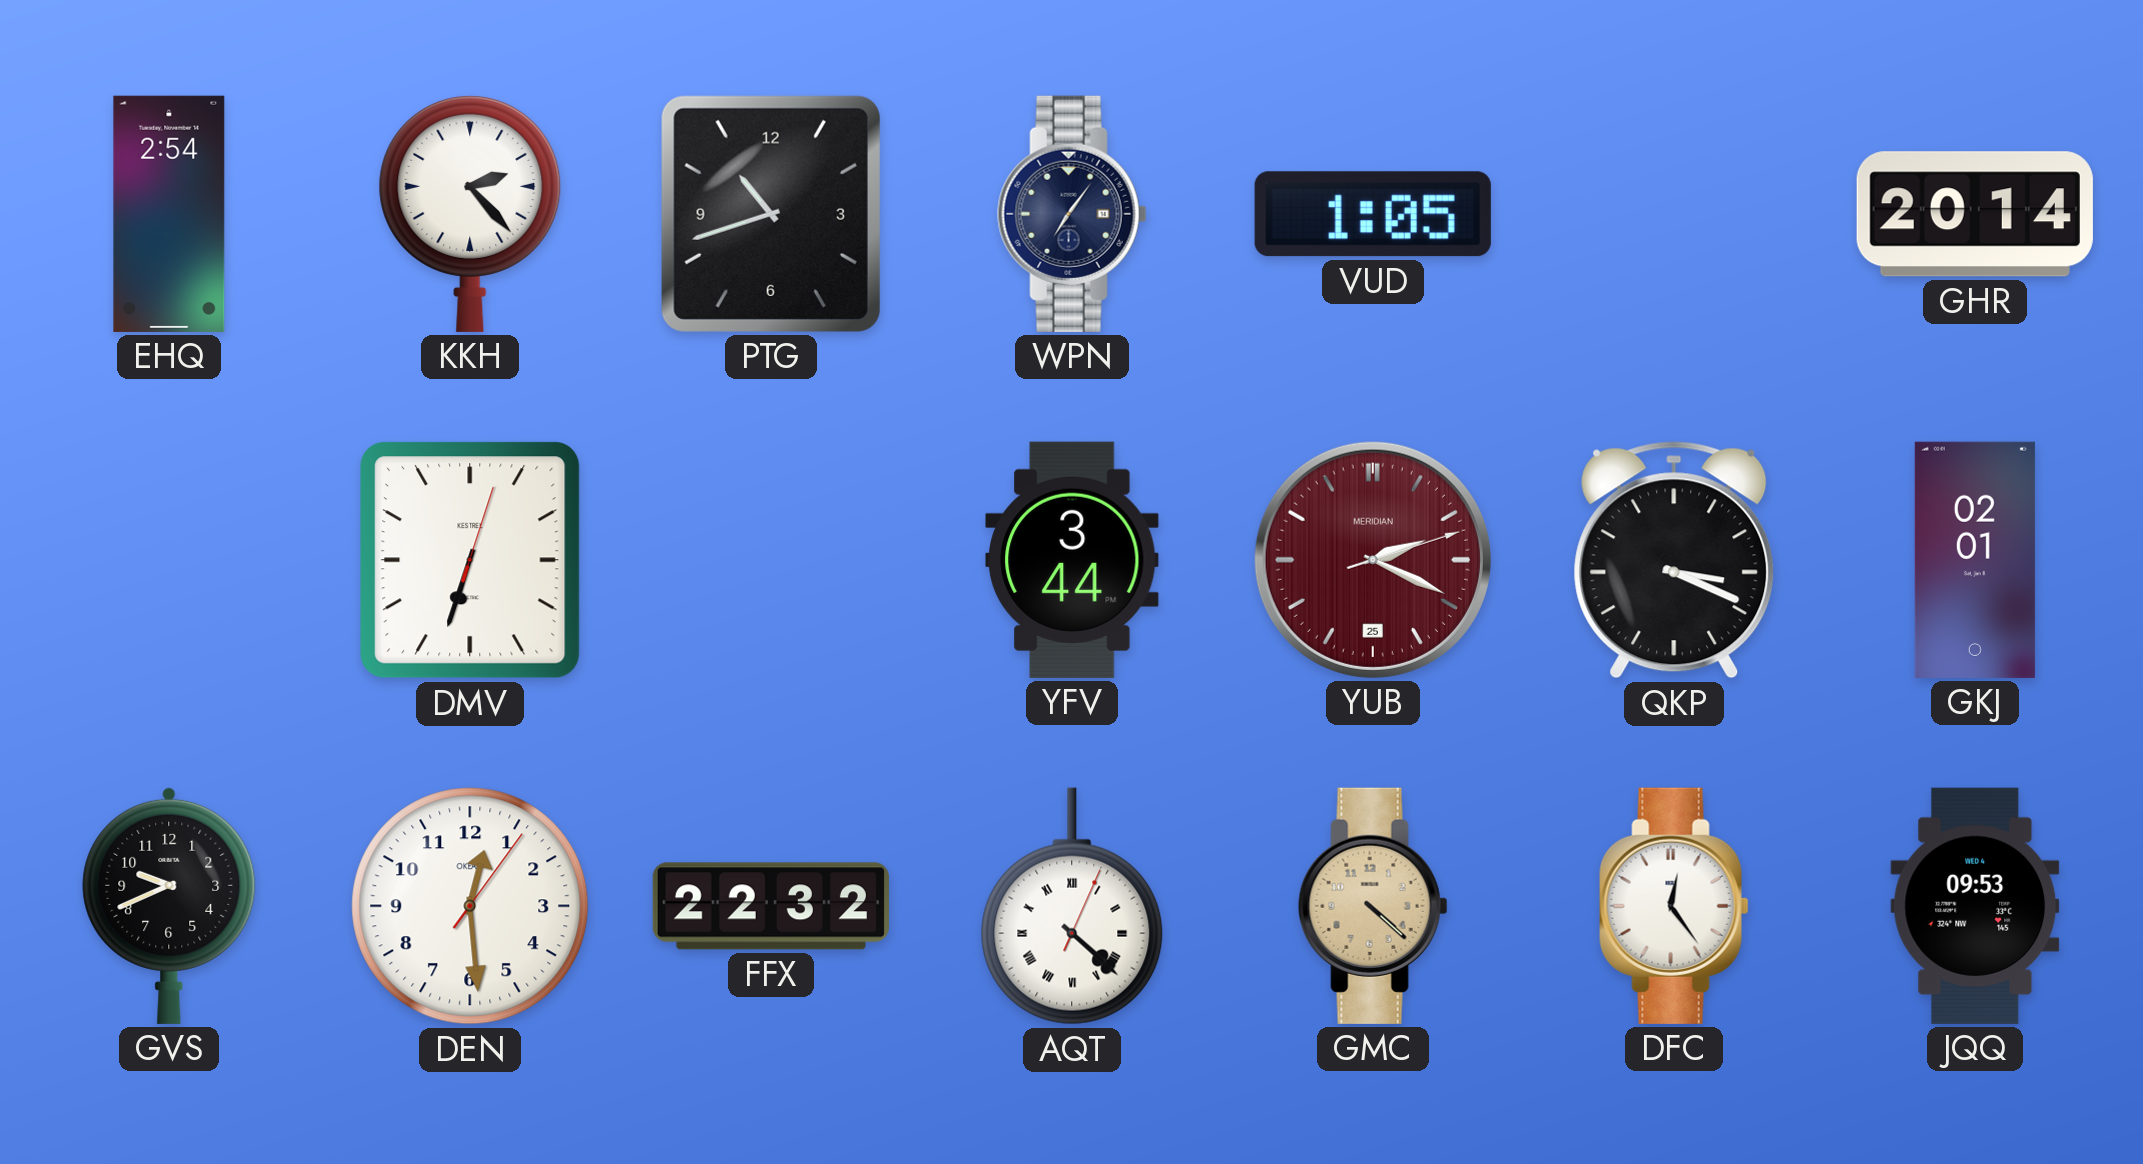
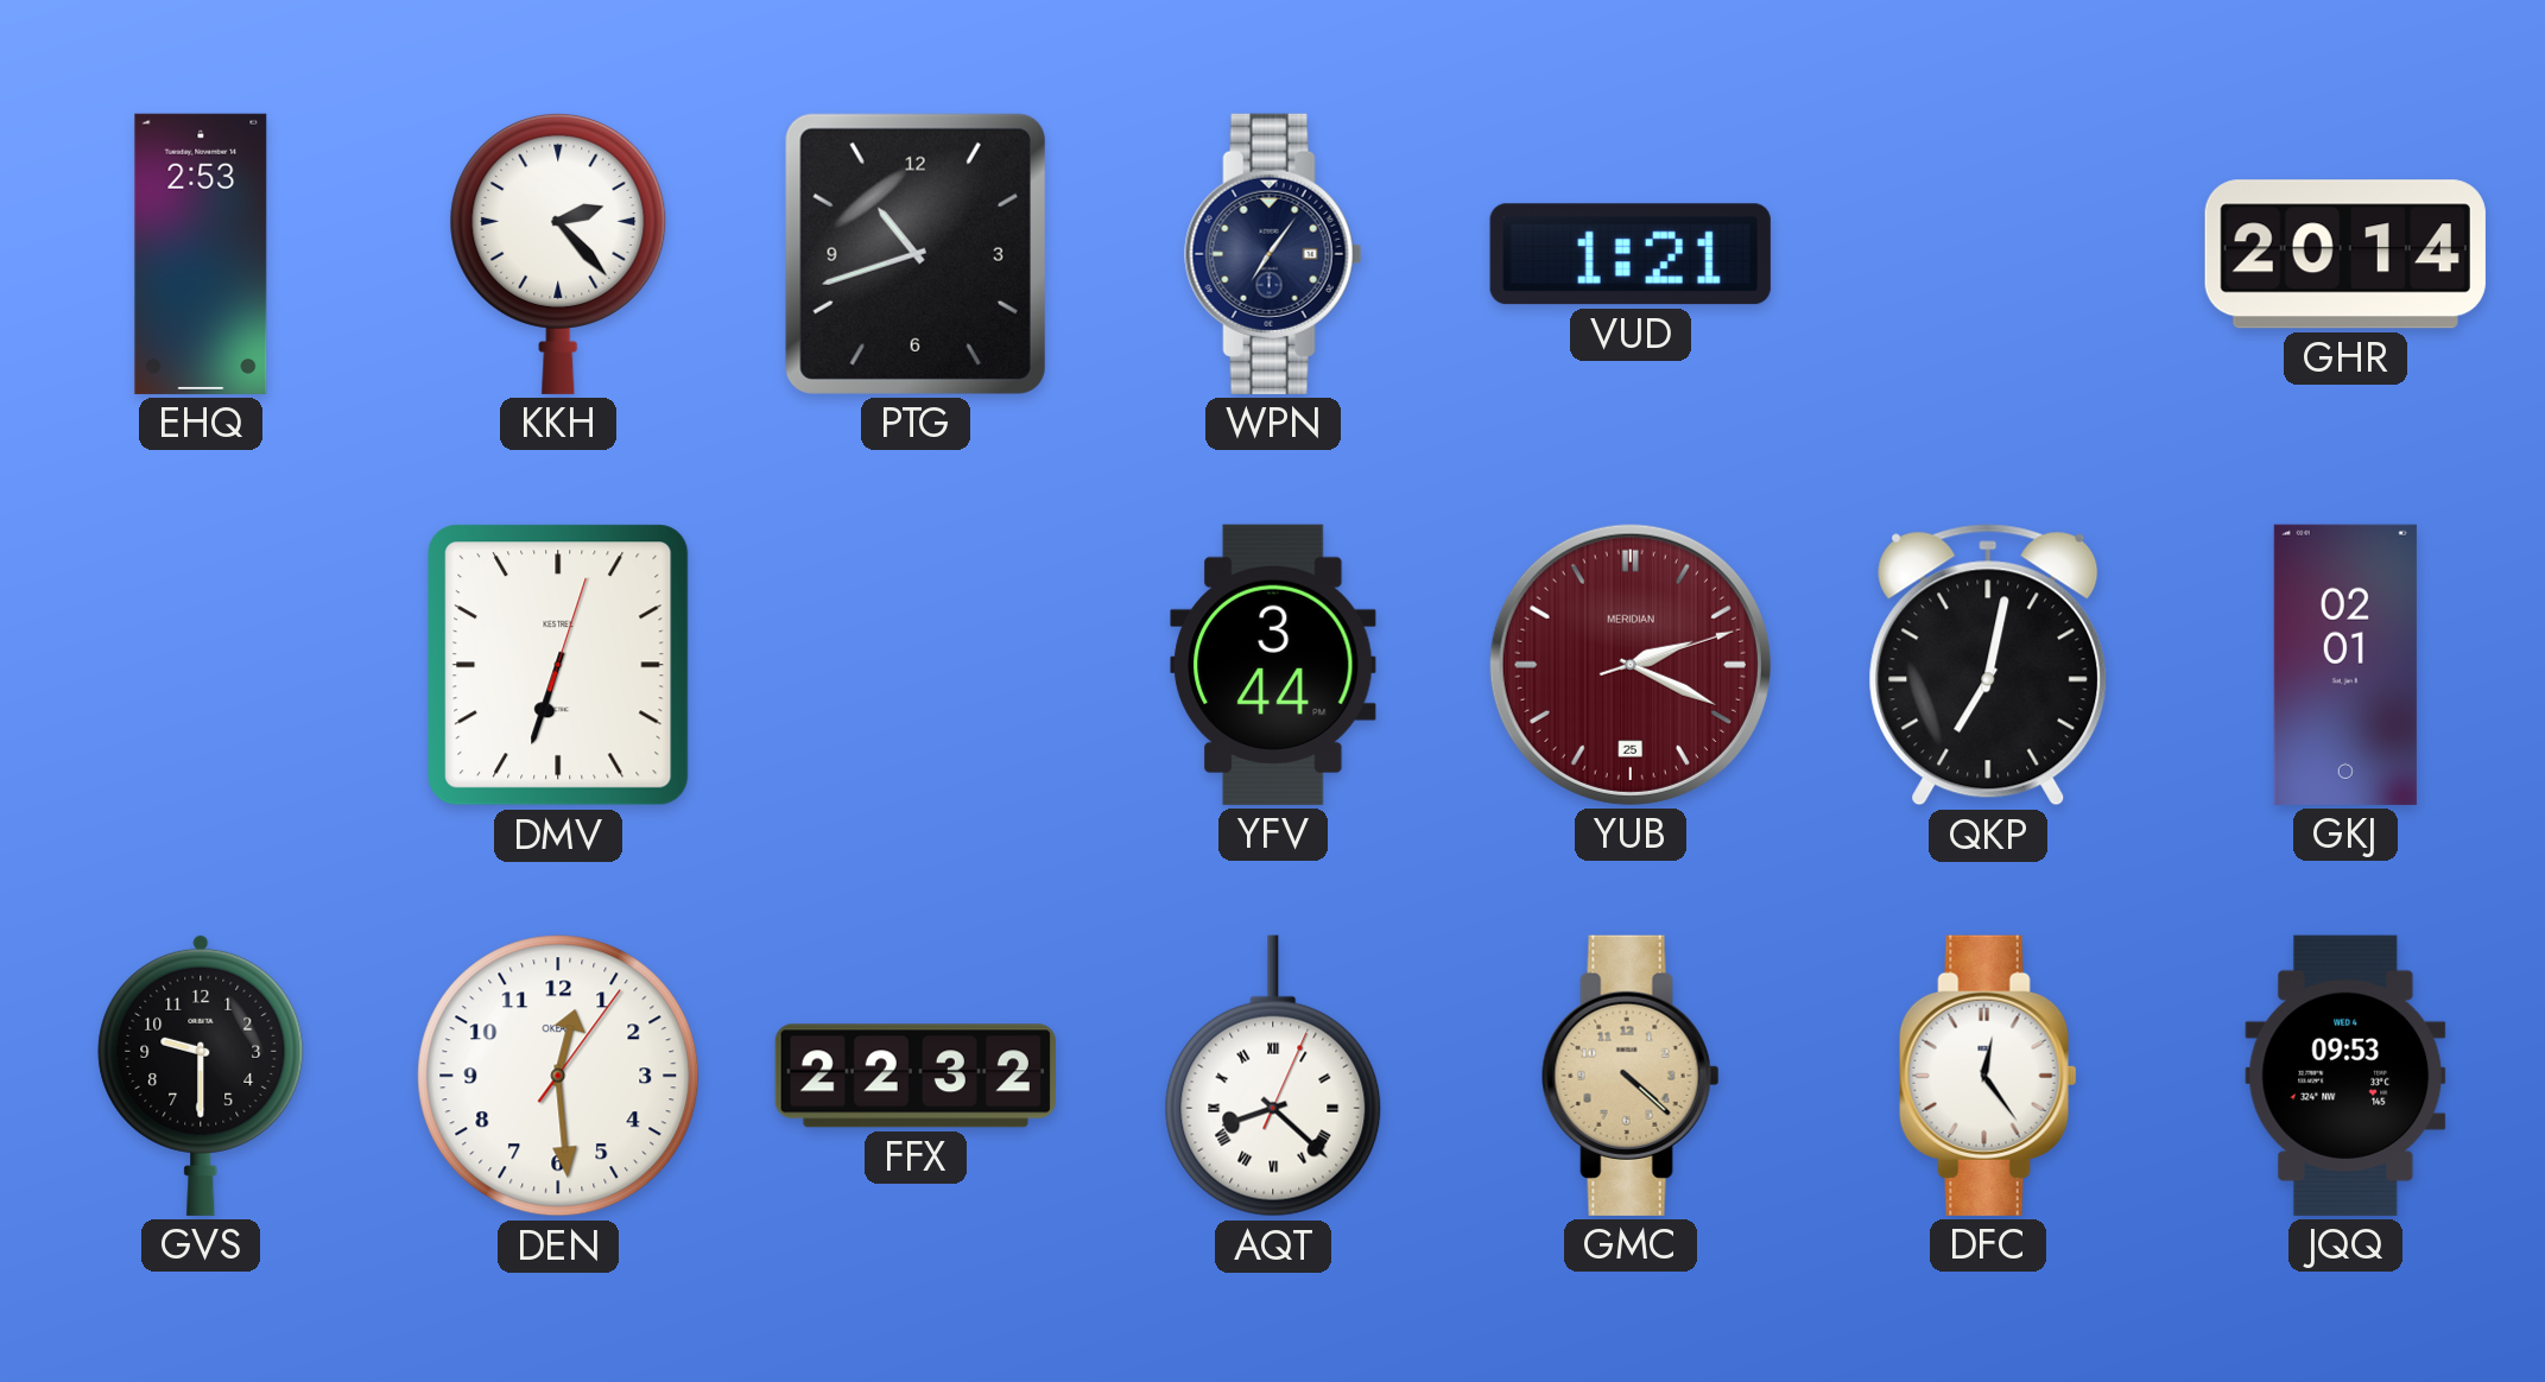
EHQ: 2:54 -> 2:53
VUD: 1:05 -> 1:21
QKP: 3:19 -> 7:02
GVS: 9:41 -> 9:30
AQT: 4:22 -> 8:22
